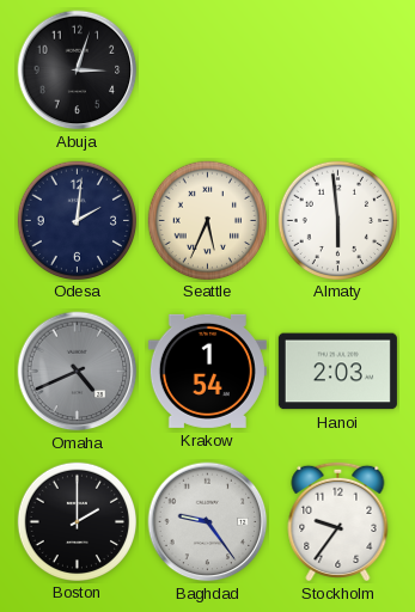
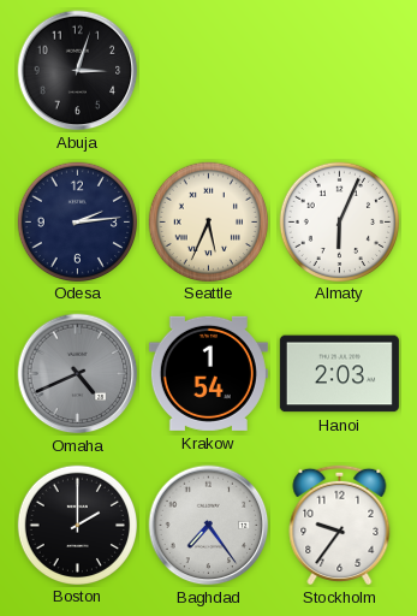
Odesa: 2:01 -> 2:14
Almaty: 5:59 -> 6:04
Baghdad: 9:24 -> 7:24
